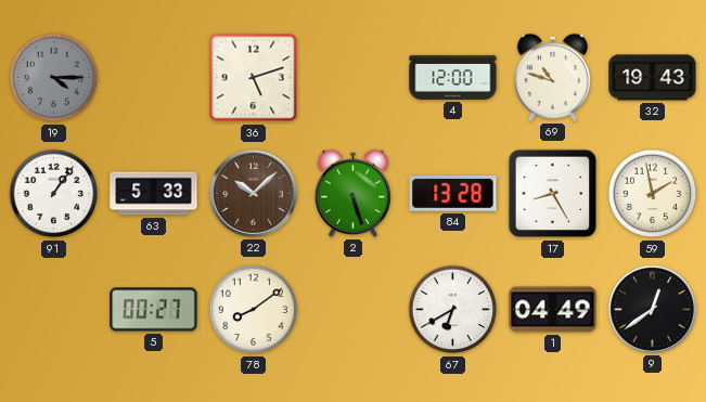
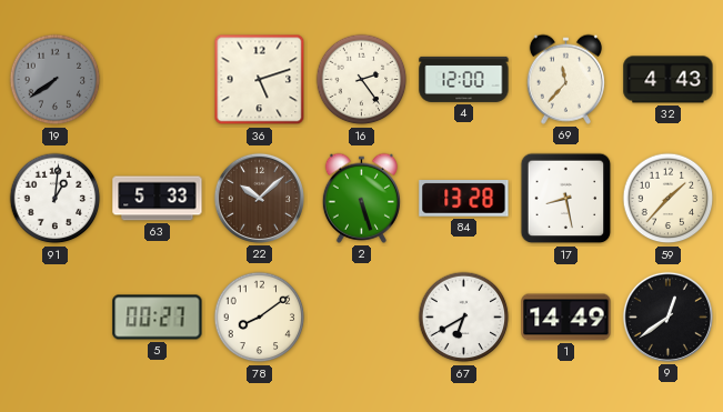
19: 4:15 -> 7:39
16: none -> 2:24
69: 10:48 -> 11:37
32: 19:43 -> 4:43
91: 1:06 -> 1:01
17: 8:25 -> 8:28
59: 1:58 -> 1:37
1: 04:49 -> 14:49
